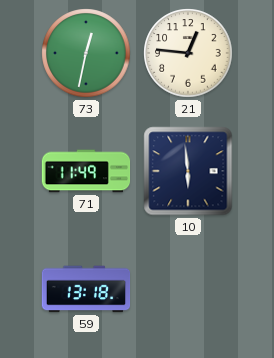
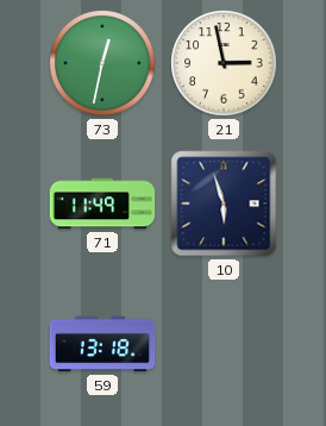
21: 12:46 -> 2:58
10: 5:59 -> 5:57
